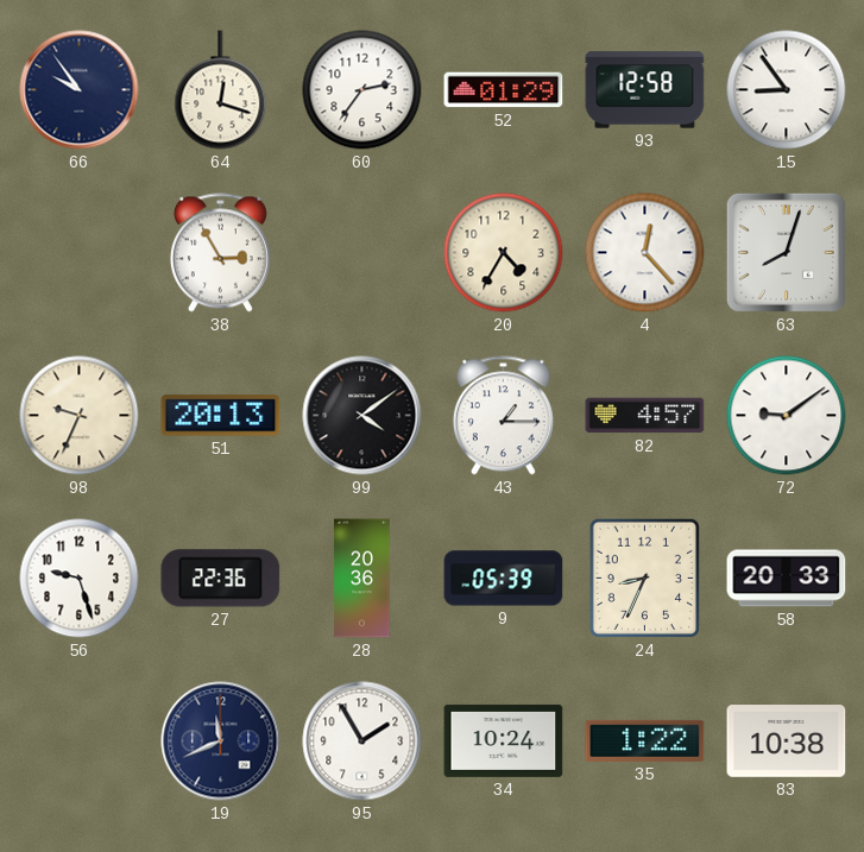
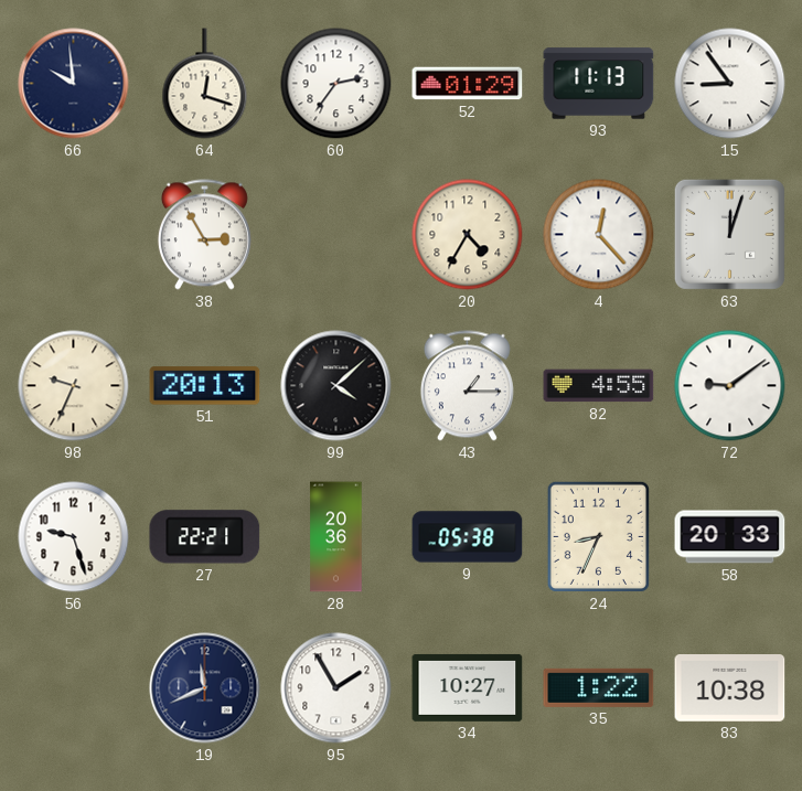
66: 9:54 -> 9:59
93: 12:58 -> 11:13
63: 8:03 -> 12:03
99: 4:09 -> 4:08
82: 4:57 -> 4:55
27: 22:36 -> 22:21
9: 05:39 -> 05:38
34: 10:24 -> 10:27
